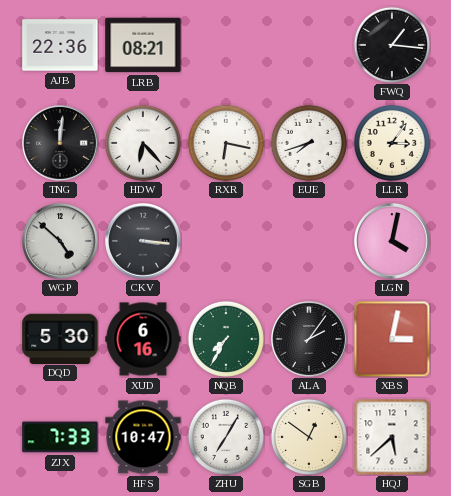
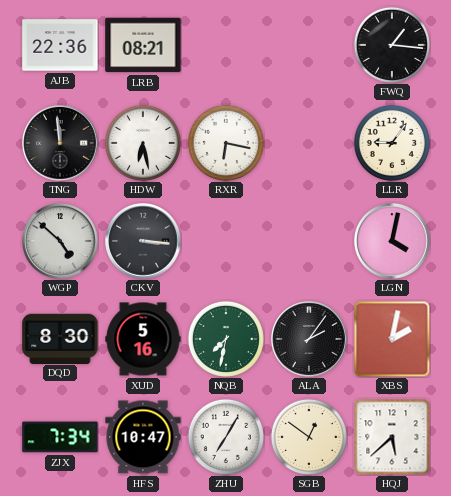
TNG: 12:01 -> 11:59
HDW: 6:23 -> 6:28
EUE: 7:42 -> none
LLR: 3:06 -> 9:06
DQD: 5:30 -> 8:30
XUD: 6:16 -> 5:16
NQB: 7:35 -> 7:32
XBS: 3:02 -> 2:02
ZJX: 7:33 -> 7:34
